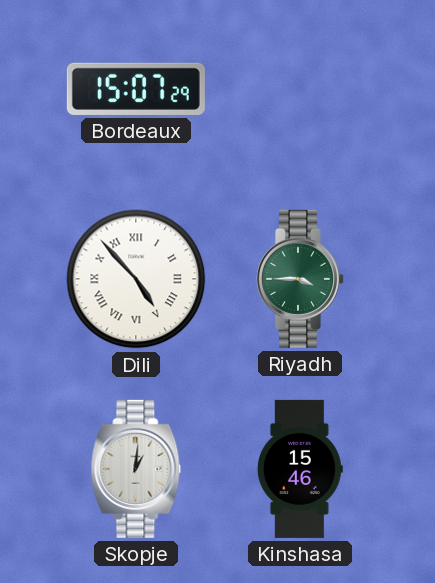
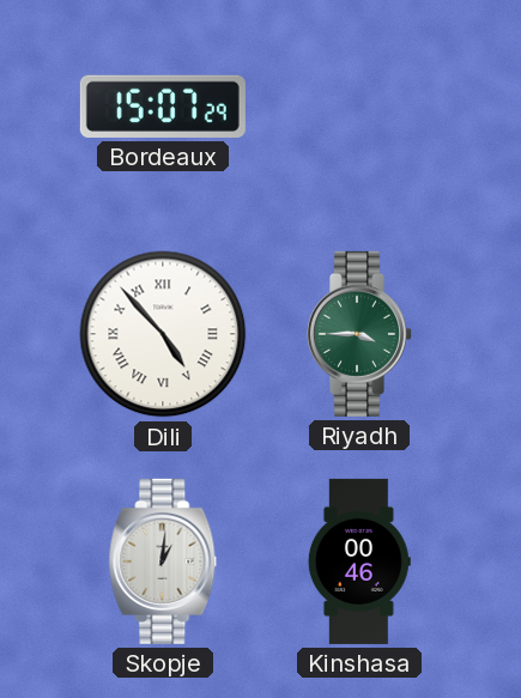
Kinshasa: 15:46 -> 00:46
